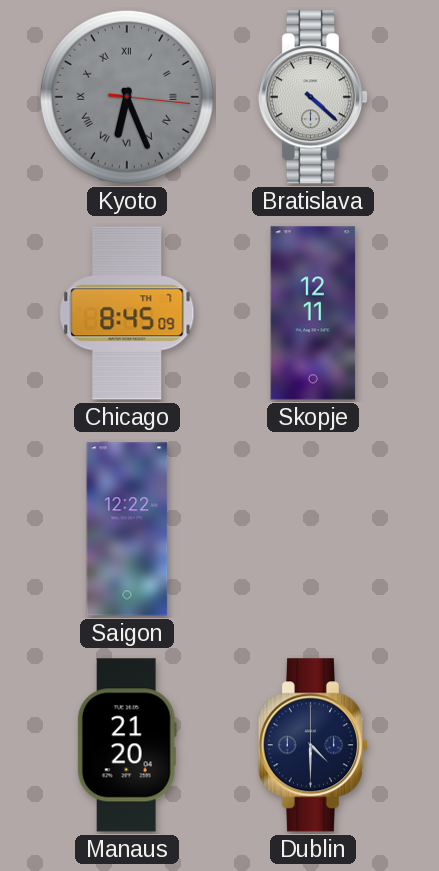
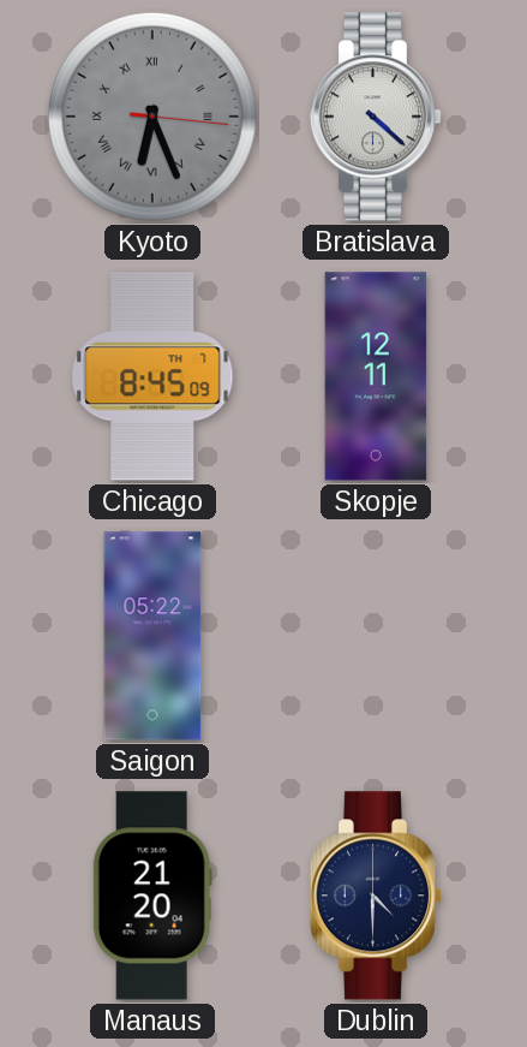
Saigon: 12:22 -> 05:22
